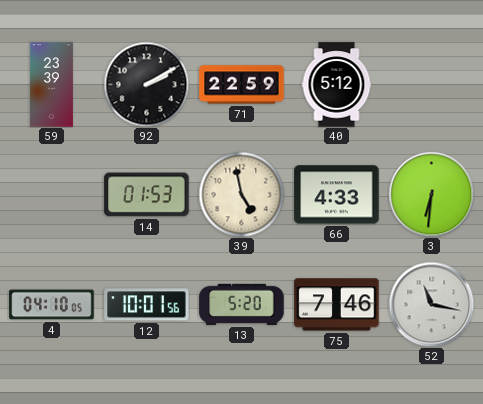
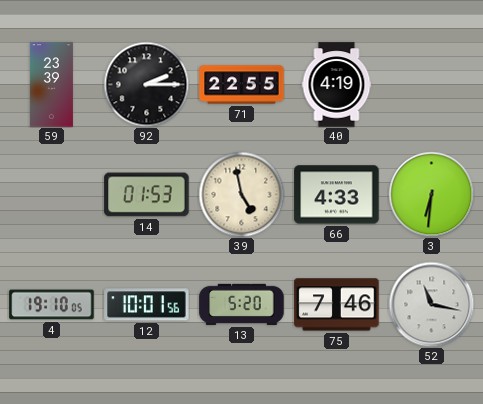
92: 2:10 -> 2:15
71: 22:59 -> 22:55
40: 5:12 -> 4:19
4: 04:10 -> 19:10
